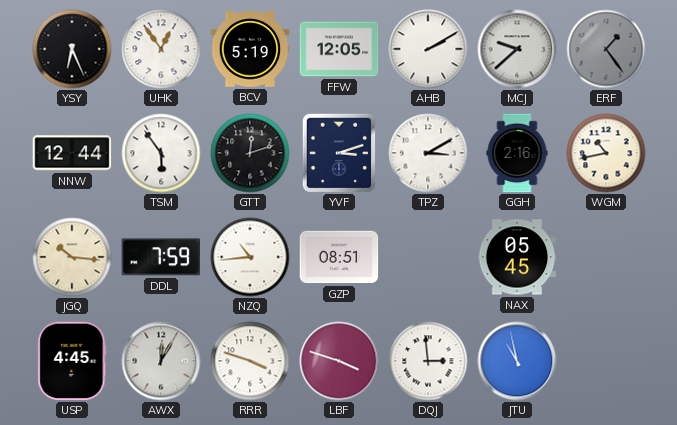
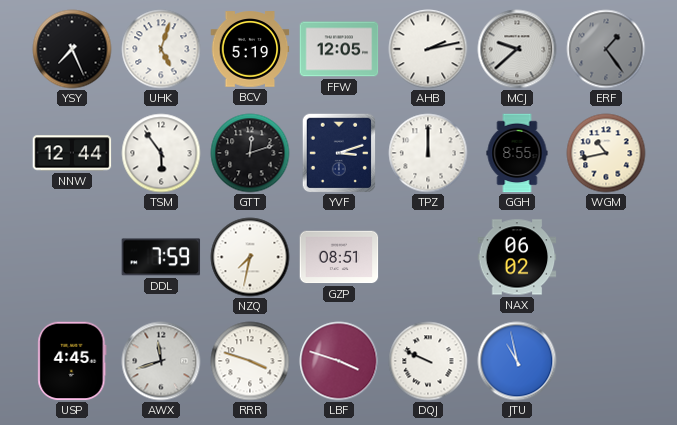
YSY: 6:26 -> 7:26
UHK: 12:54 -> 5:03
AHB: 2:10 -> 2:13
TPZ: 3:10 -> 12:00
GGH: 2:16 -> 8:55
JGQ: 10:16 -> none
NZQ: 10:44 -> 7:32
NAX: 05:45 -> 06:02
AWX: 12:05 -> 11:42
DQJ: 2:59 -> 9:49
